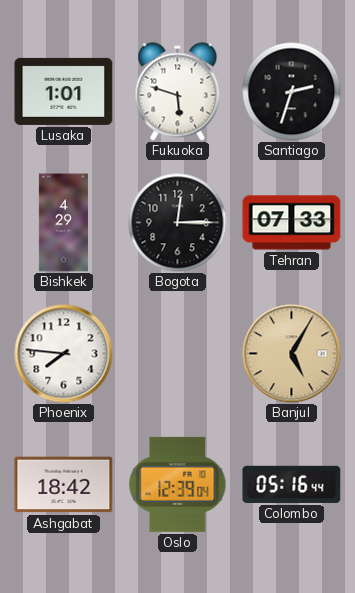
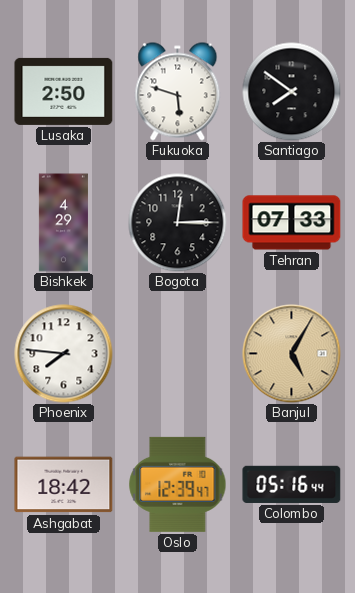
Lusaka: 1:01 -> 2:50
Santiago: 2:33 -> 7:51
Oslo: 12:39:04 -> 12:39:47
